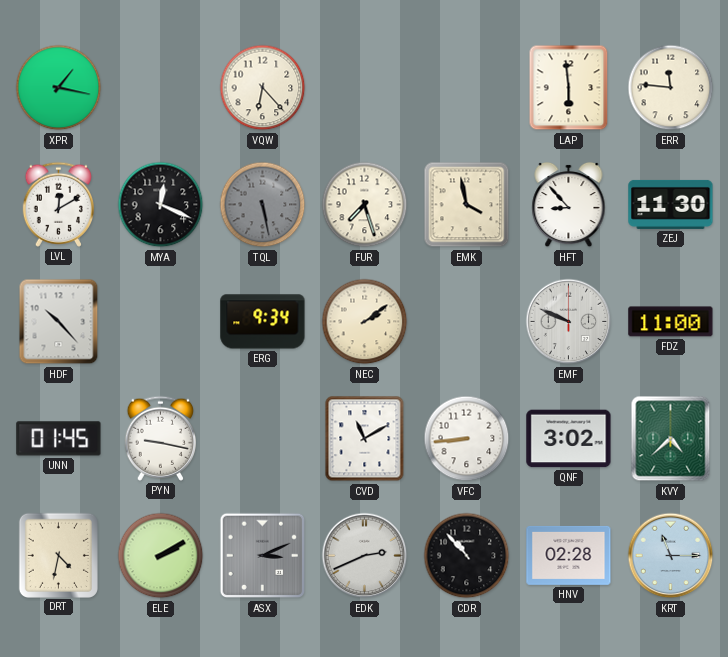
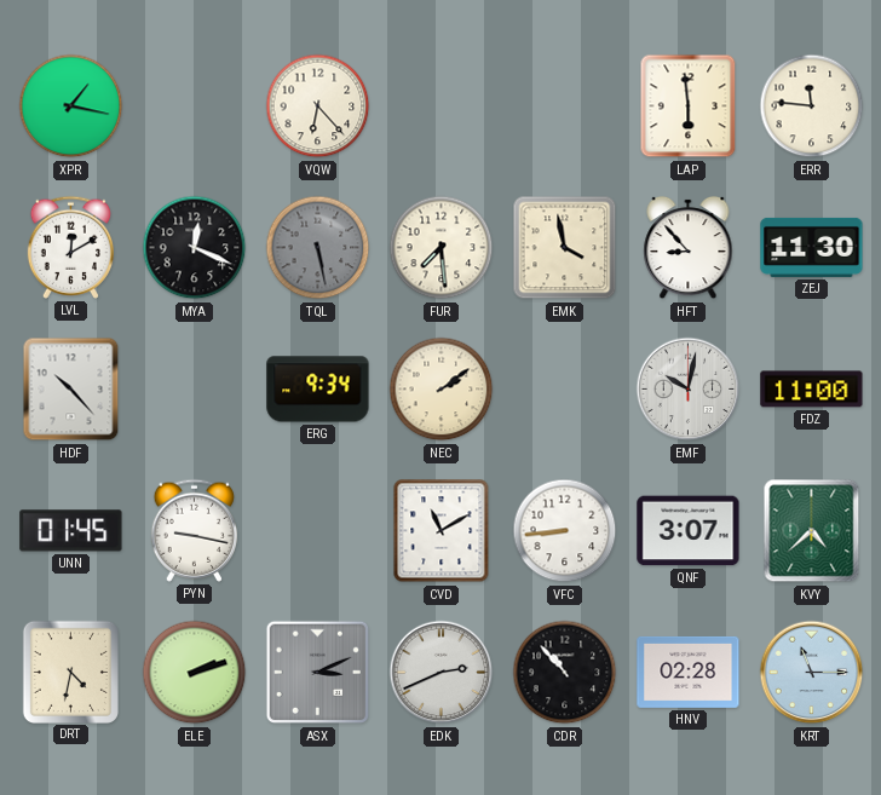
FUR: 7:27 -> 7:29
EMF: 9:49 -> 10:02
QNF: 3:02 -> 3:07
ELE: 2:10 -> 2:12
